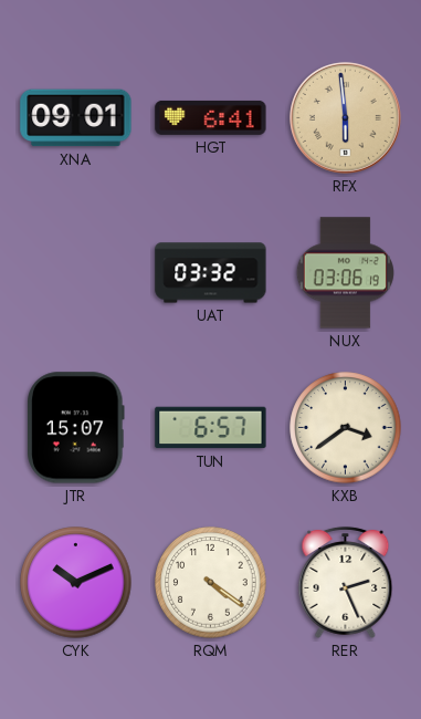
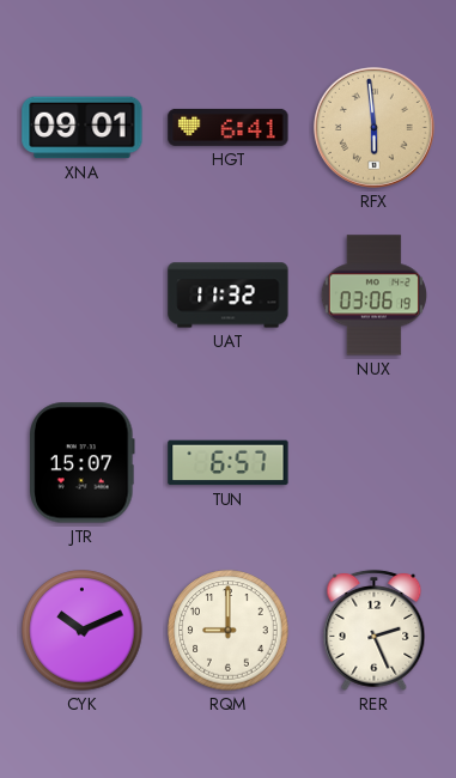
UAT: 03:32 -> 11:32
KXB: 3:39 -> none
RQM: 4:21 -> 9:00
